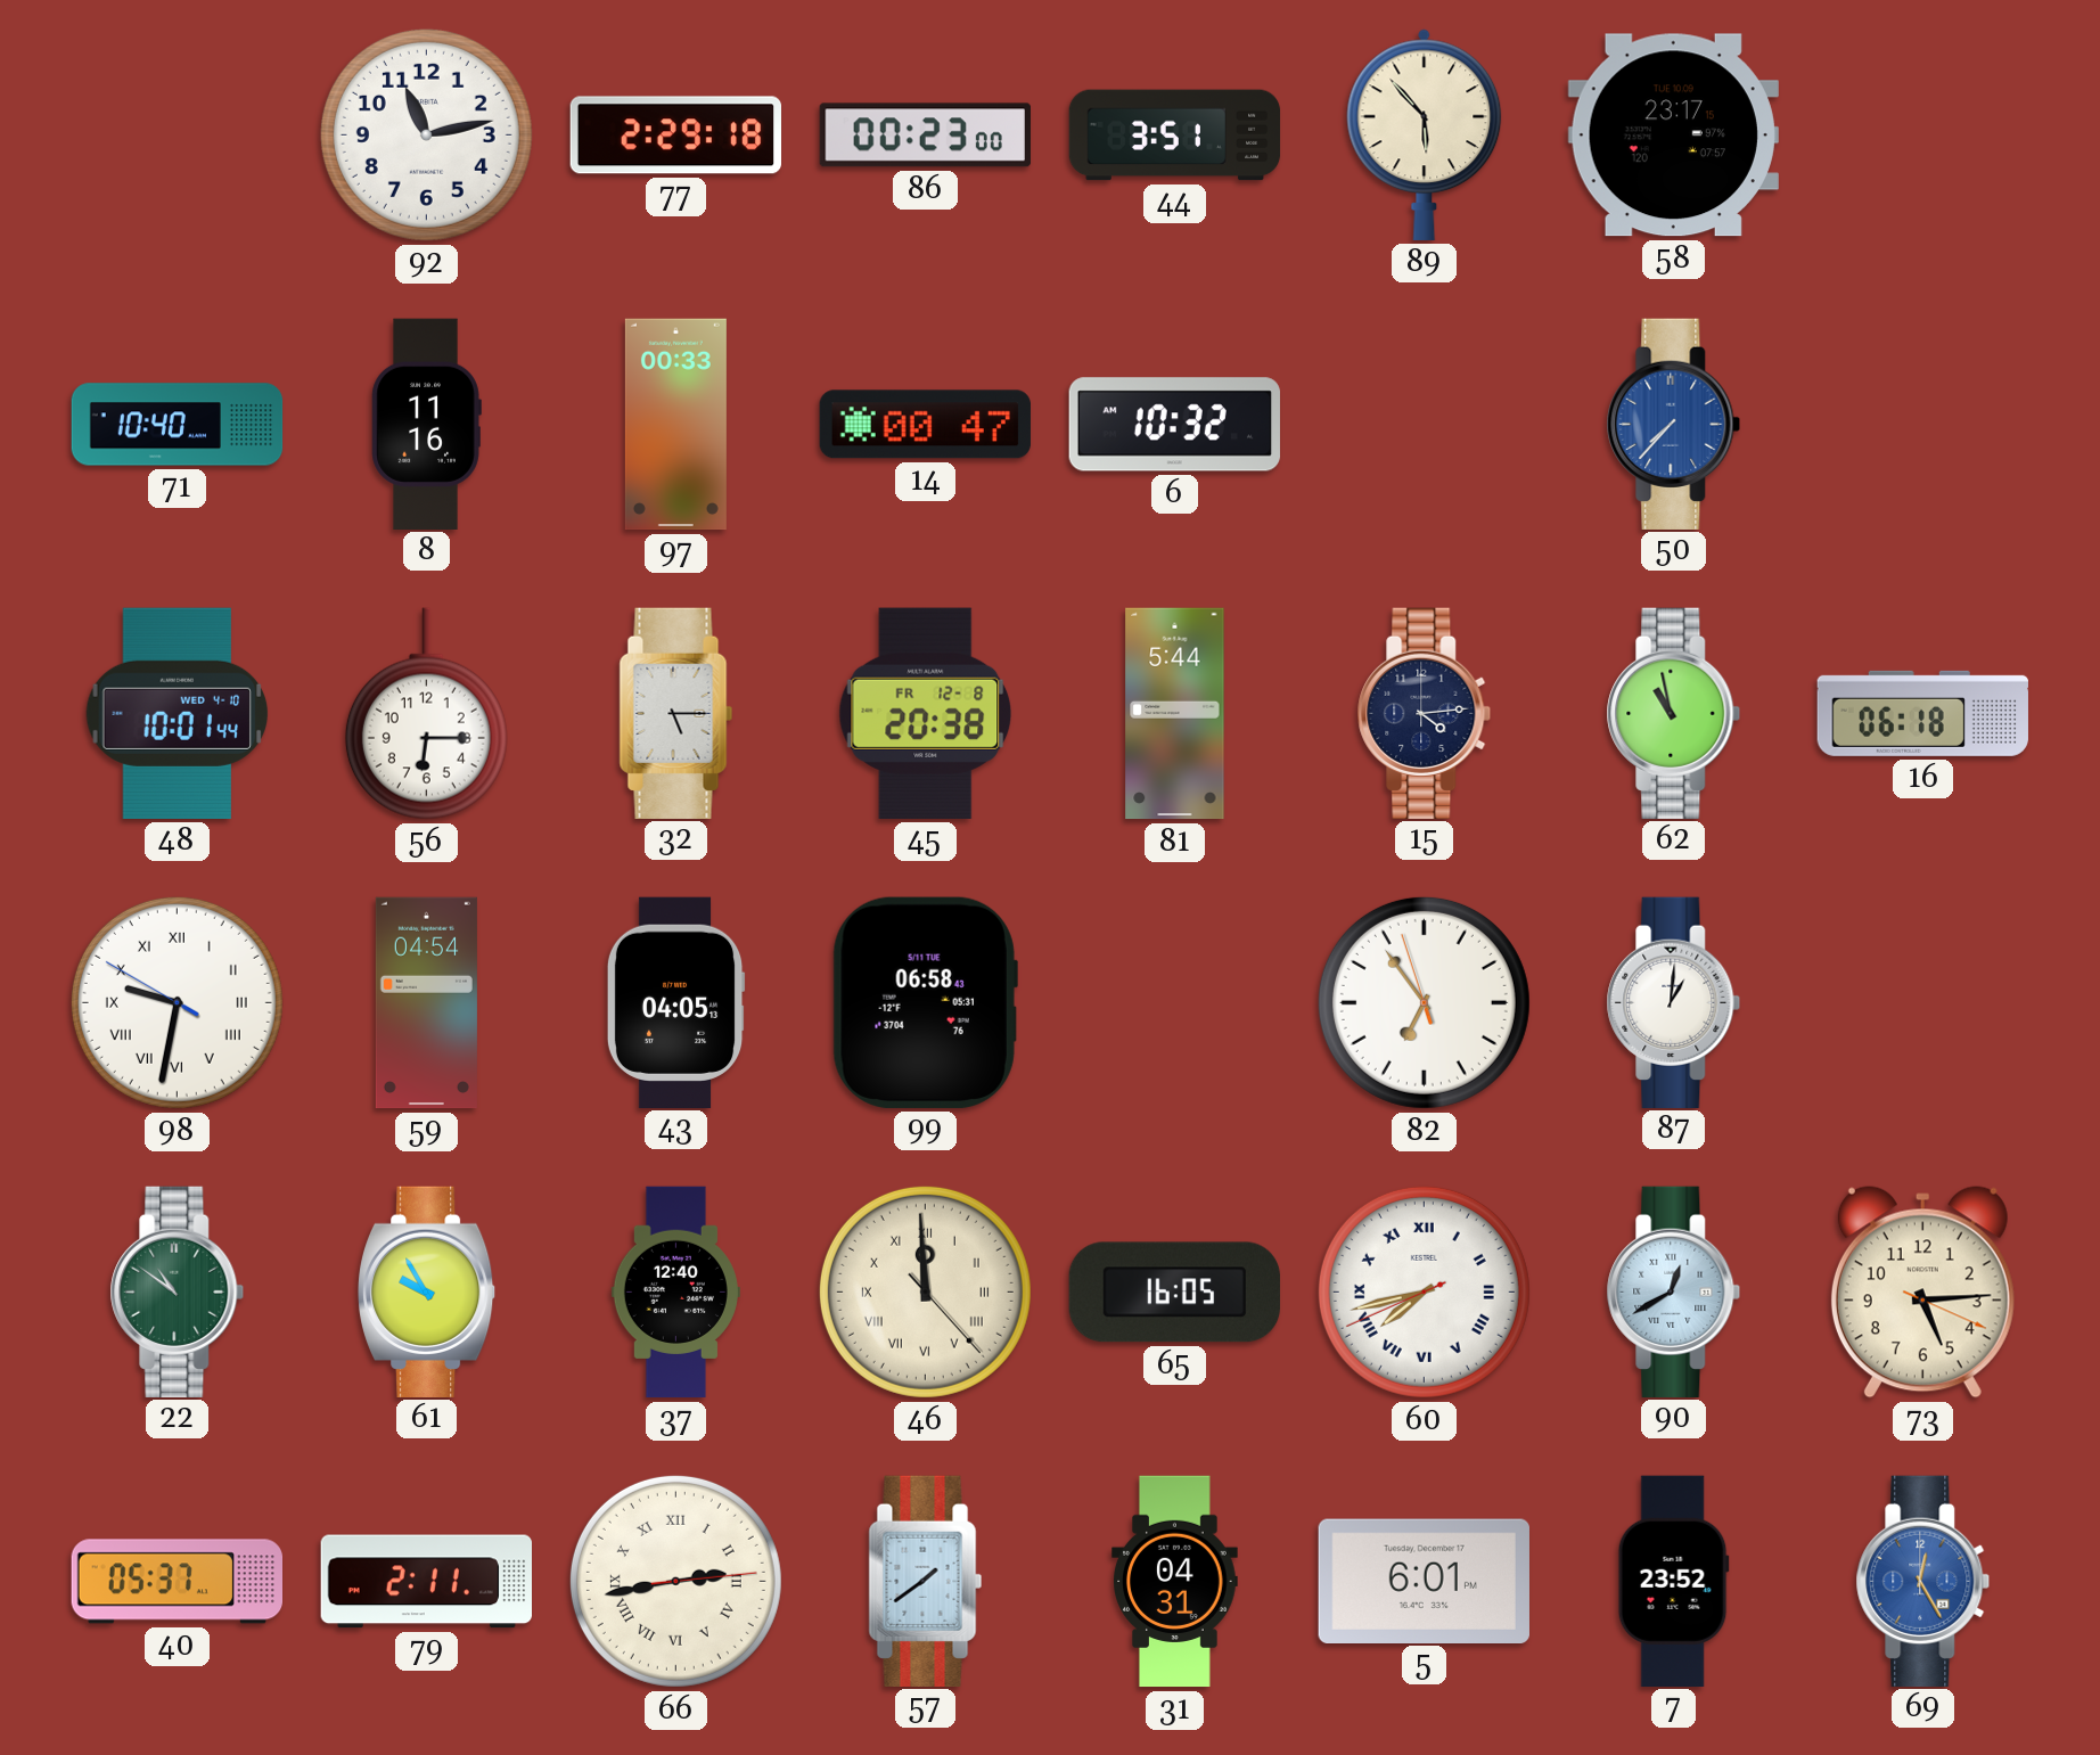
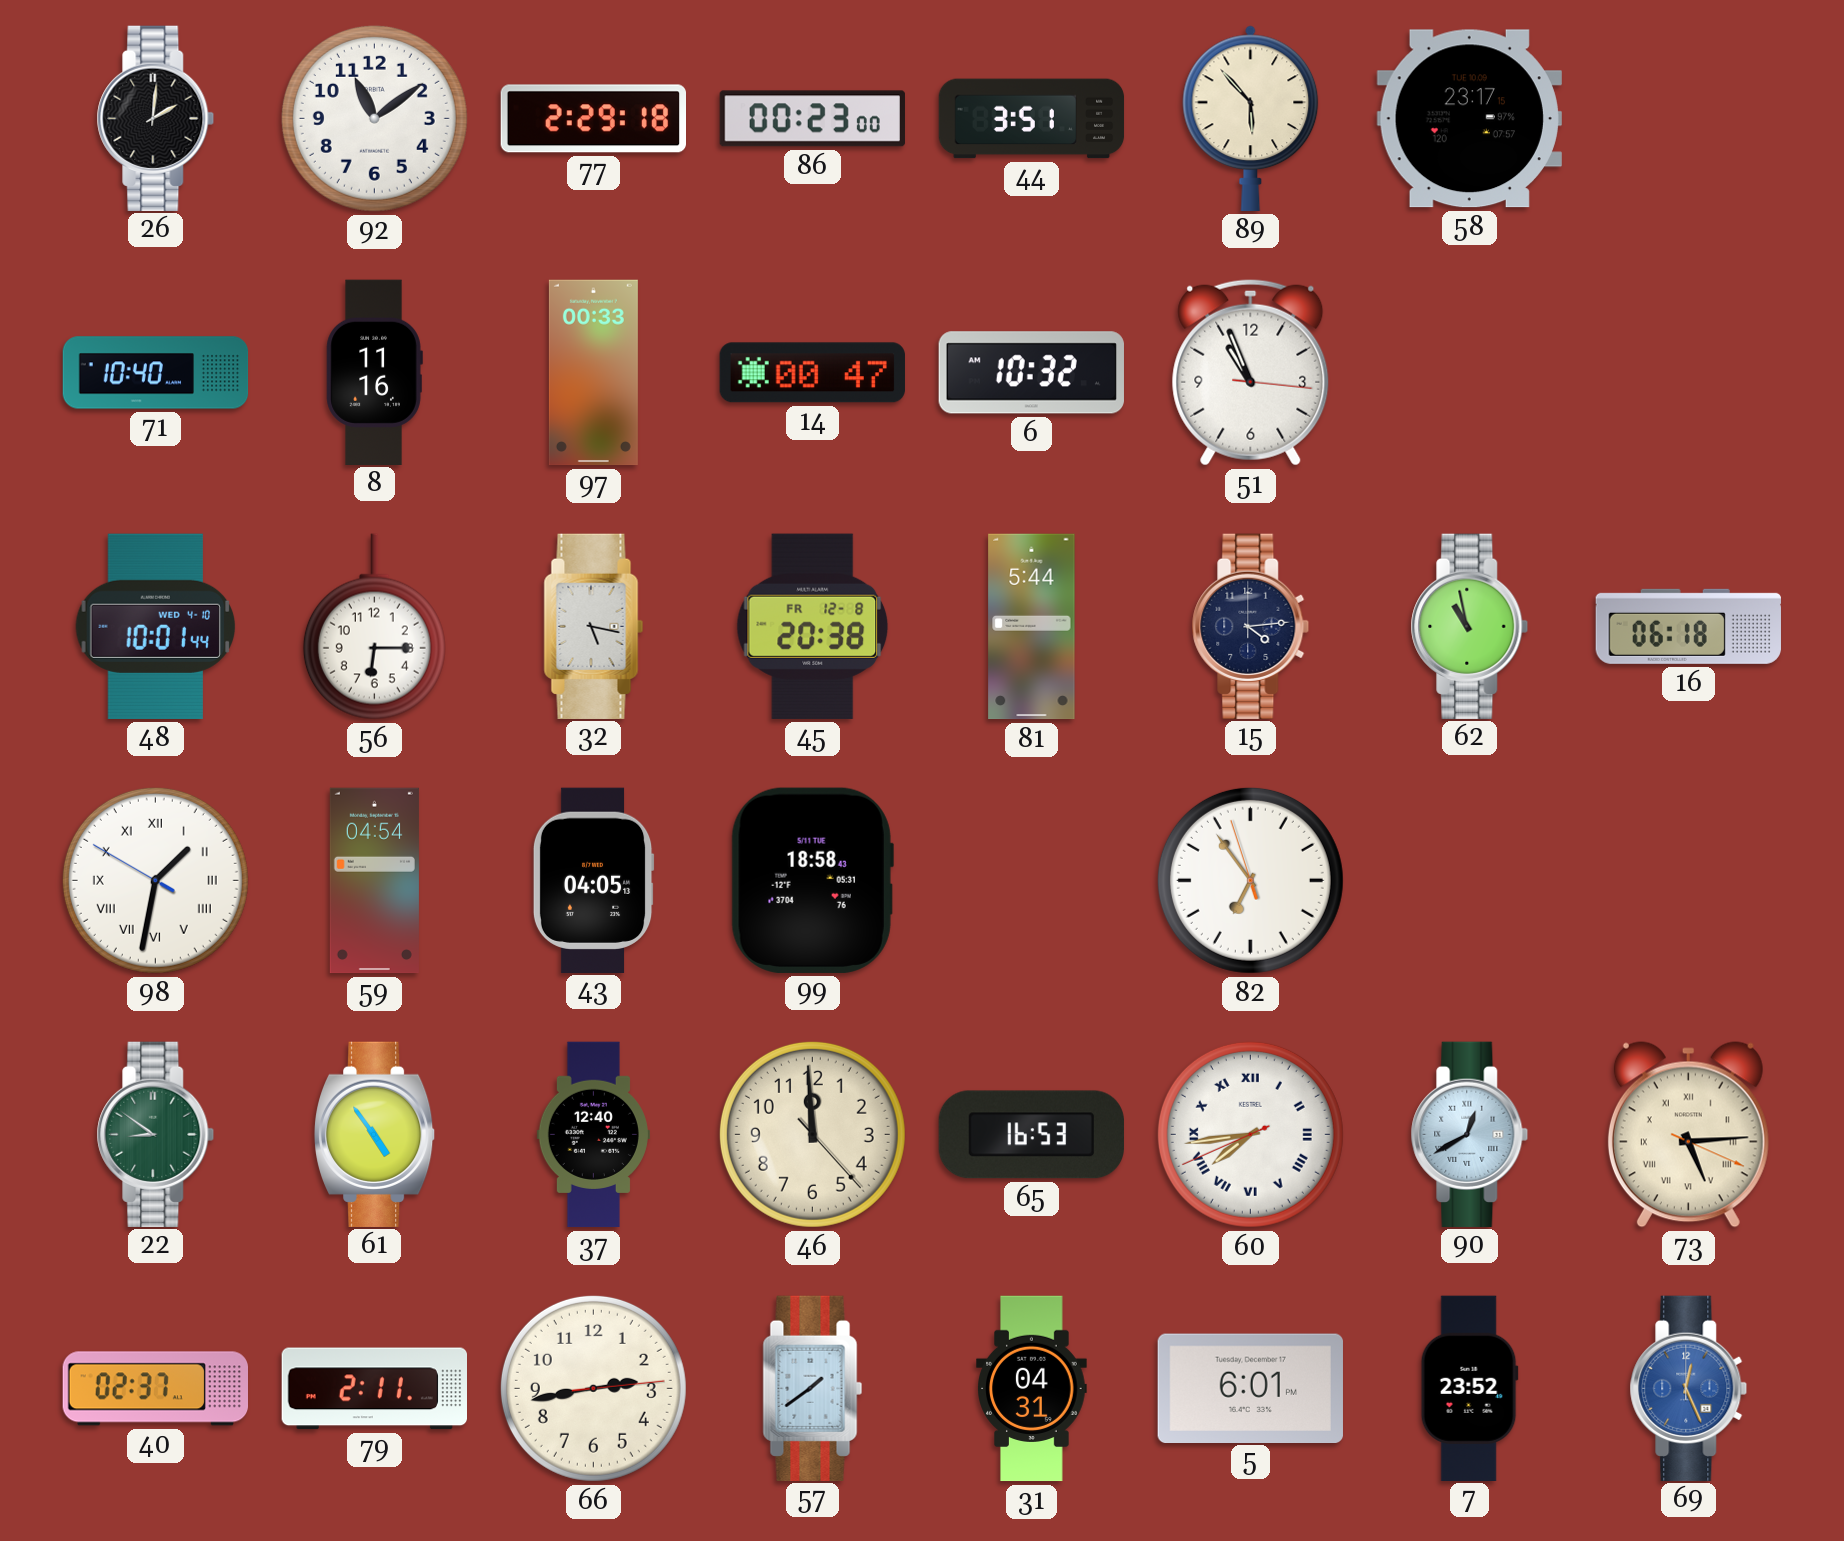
26: none -> 2:01
92: 11:13 -> 11:09
51: none -> 10:56
50: 7:37 -> none
32: 5:15 -> 5:17
98: 9:31 -> 1:31
99: 06:58 -> 18:58
87: 1:01 -> none
22: 10:51 -> 8:51
61: 9:55 -> 4:54
46 numerals: Roman -> Arabic
65: 16:05 -> 16:53
60: 7:42 -> 7:43
73 numerals: Arabic -> Roman
40: 05:37 -> 02:37
66 numerals: Roman -> Arabic
69: 12:25 -> 12:26
